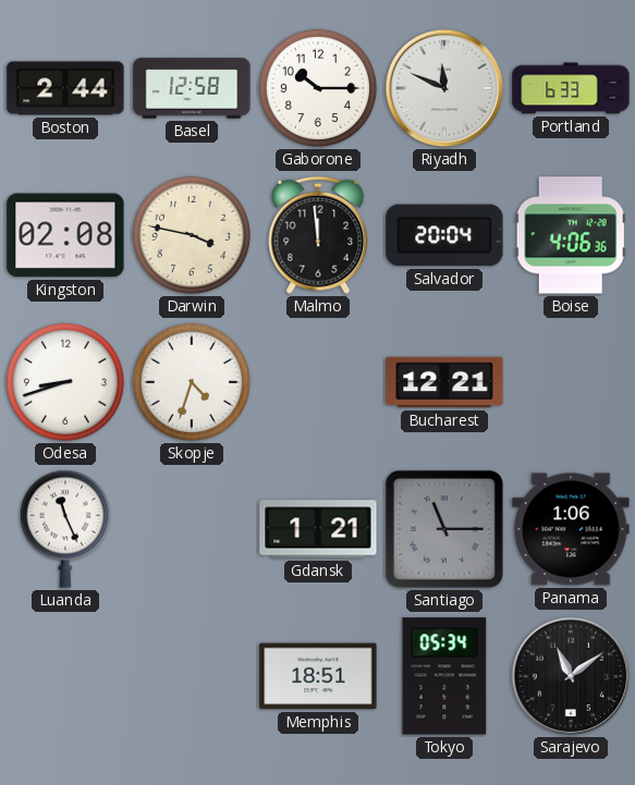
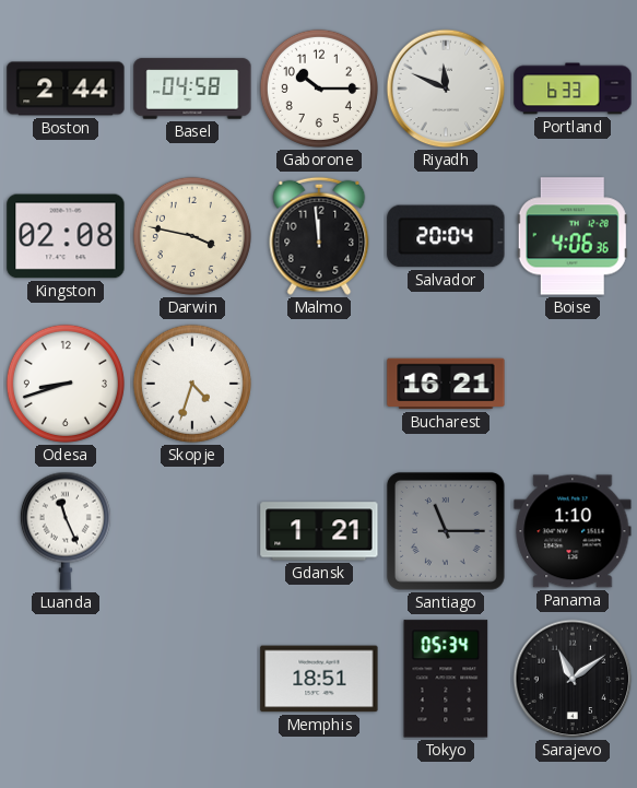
Basel: 12:58 -> 04:58
Bucharest: 12:21 -> 16:21
Panama: 1:06 -> 1:10
